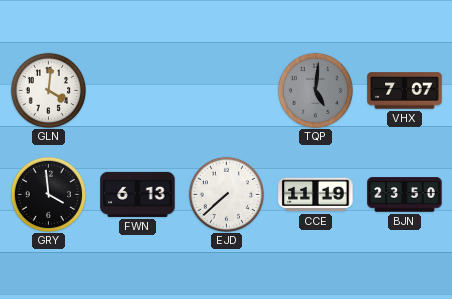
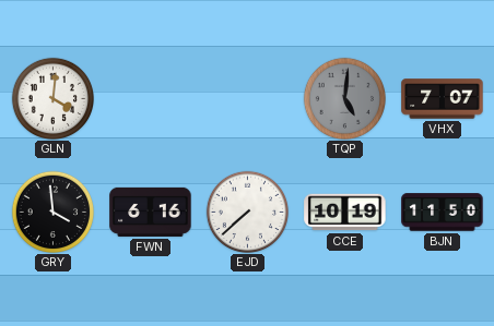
FWN: 6:13 -> 6:16
CCE: 11:19 -> 10:19
BJN: 23:50 -> 11:50
